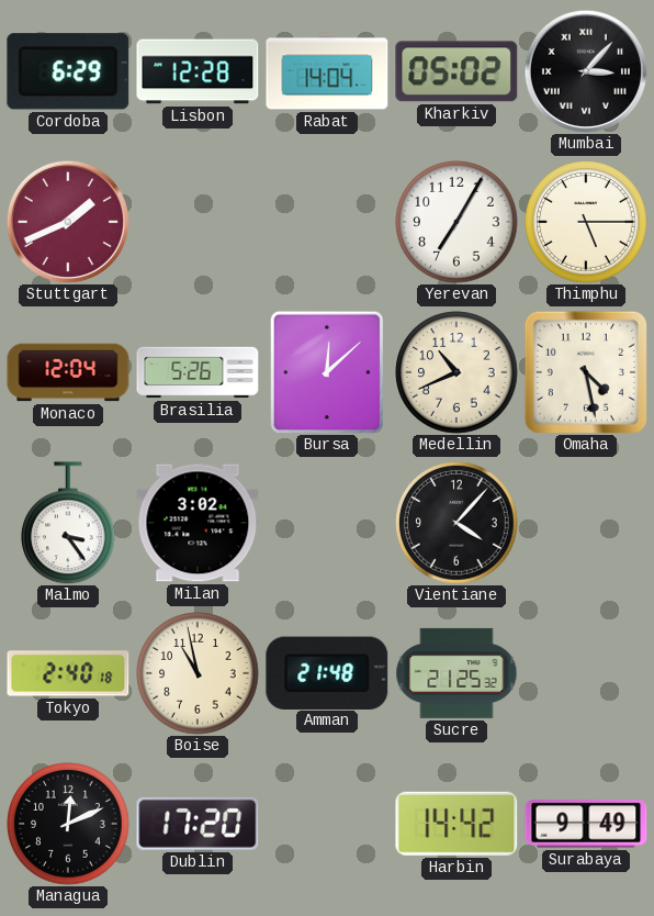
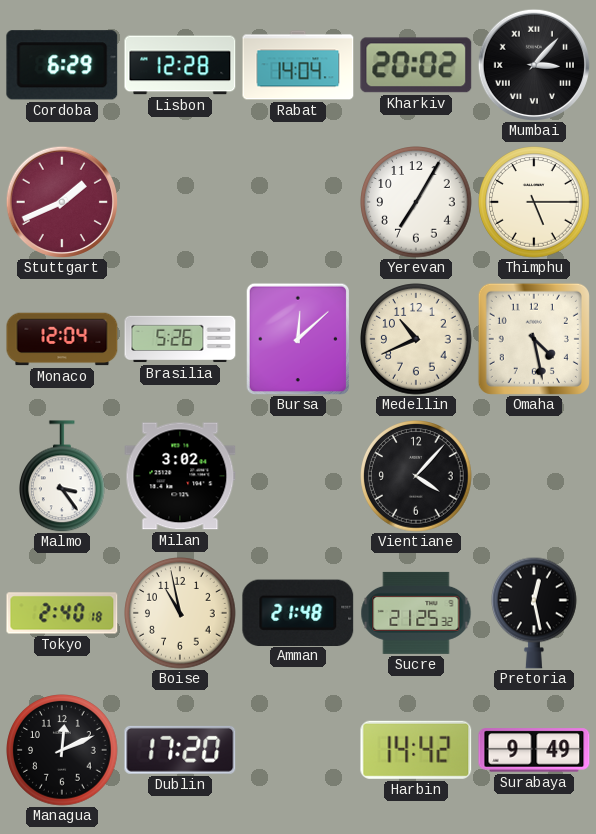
Kharkiv: 05:02 -> 20:02
Pretoria: none -> 12:28
